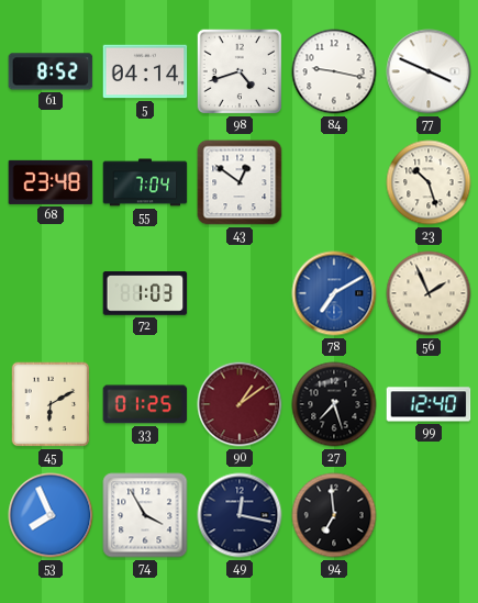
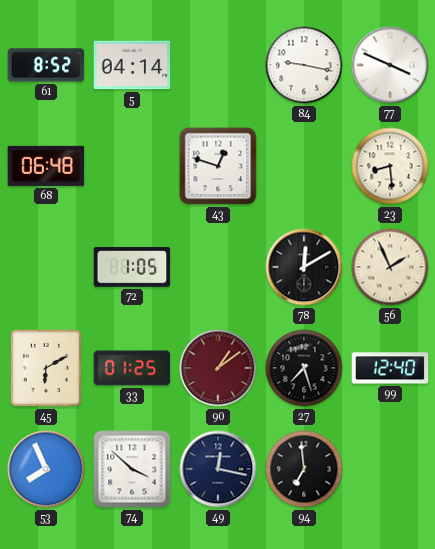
98: 4:42 -> none
68: 23:48 -> 06:48
55: 7:04 -> none
43: 12:51 -> 12:48
23: 10:27 -> 8:29
72: 1:03 -> 1:05
78: 7:10 -> 12:10
78 dial: blue -> black
74: 3:55 -> 3:52
